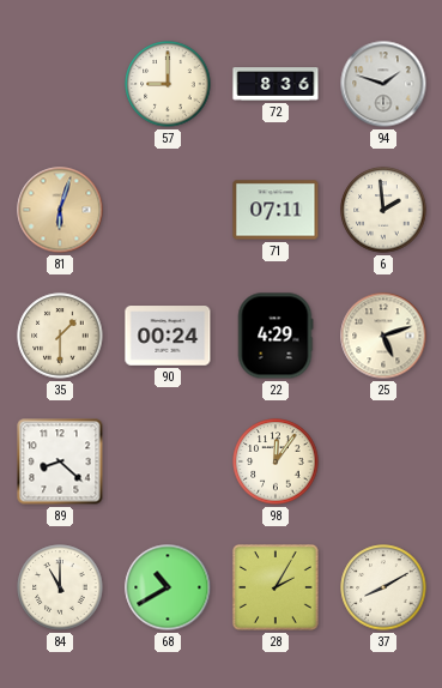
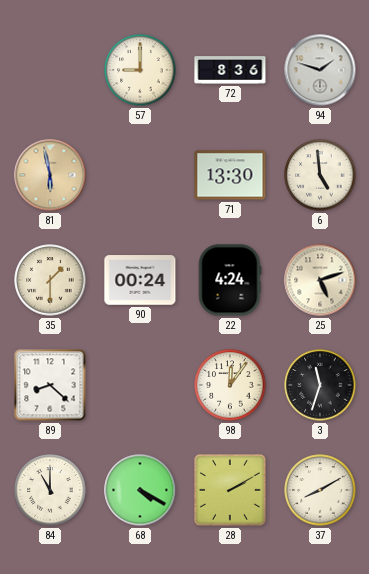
81: 6:03 -> 5:58
71: 07:11 -> 13:30
6: 1:59 -> 4:59
22: 4:29 -> 4:24
3: none -> 11:33
68: 10:40 -> 4:20
28: 2:05 -> 2:10
